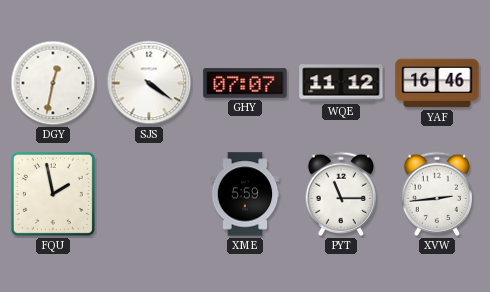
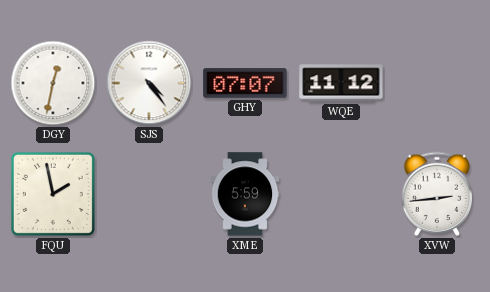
SJS: 4:21 -> 4:24
YAF: 16:46 -> none
PYT: 11:15 -> none
